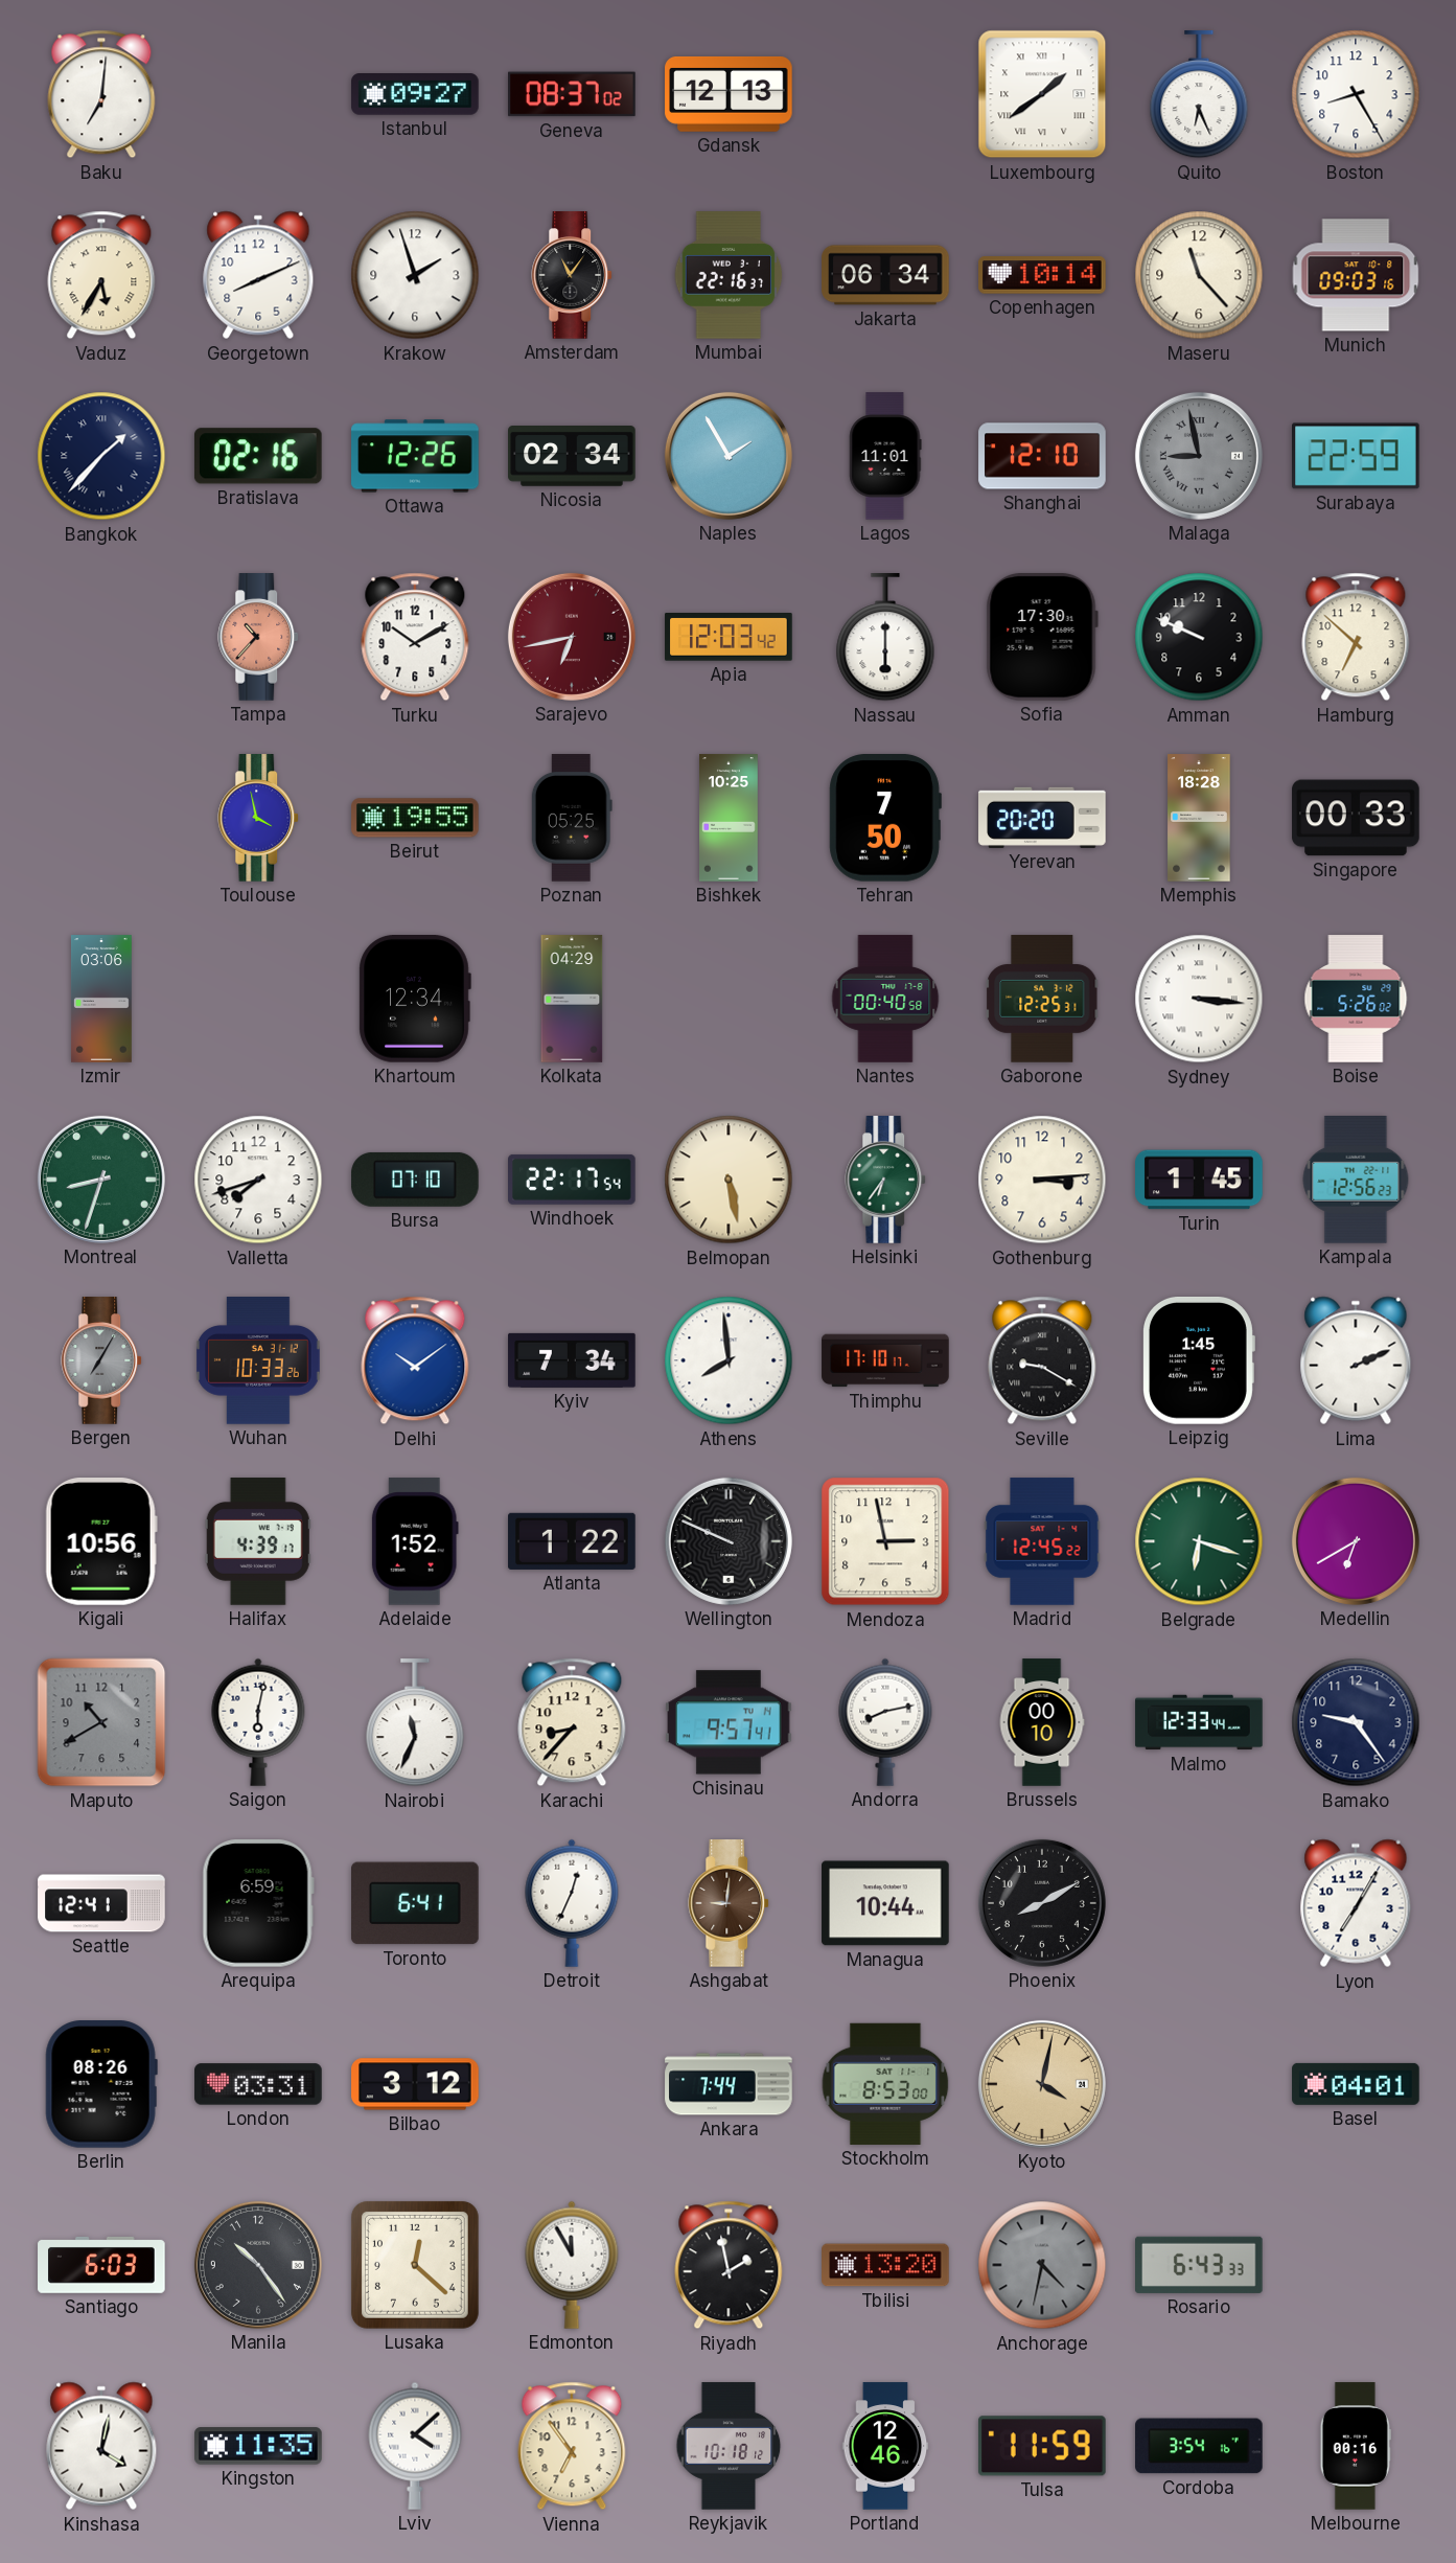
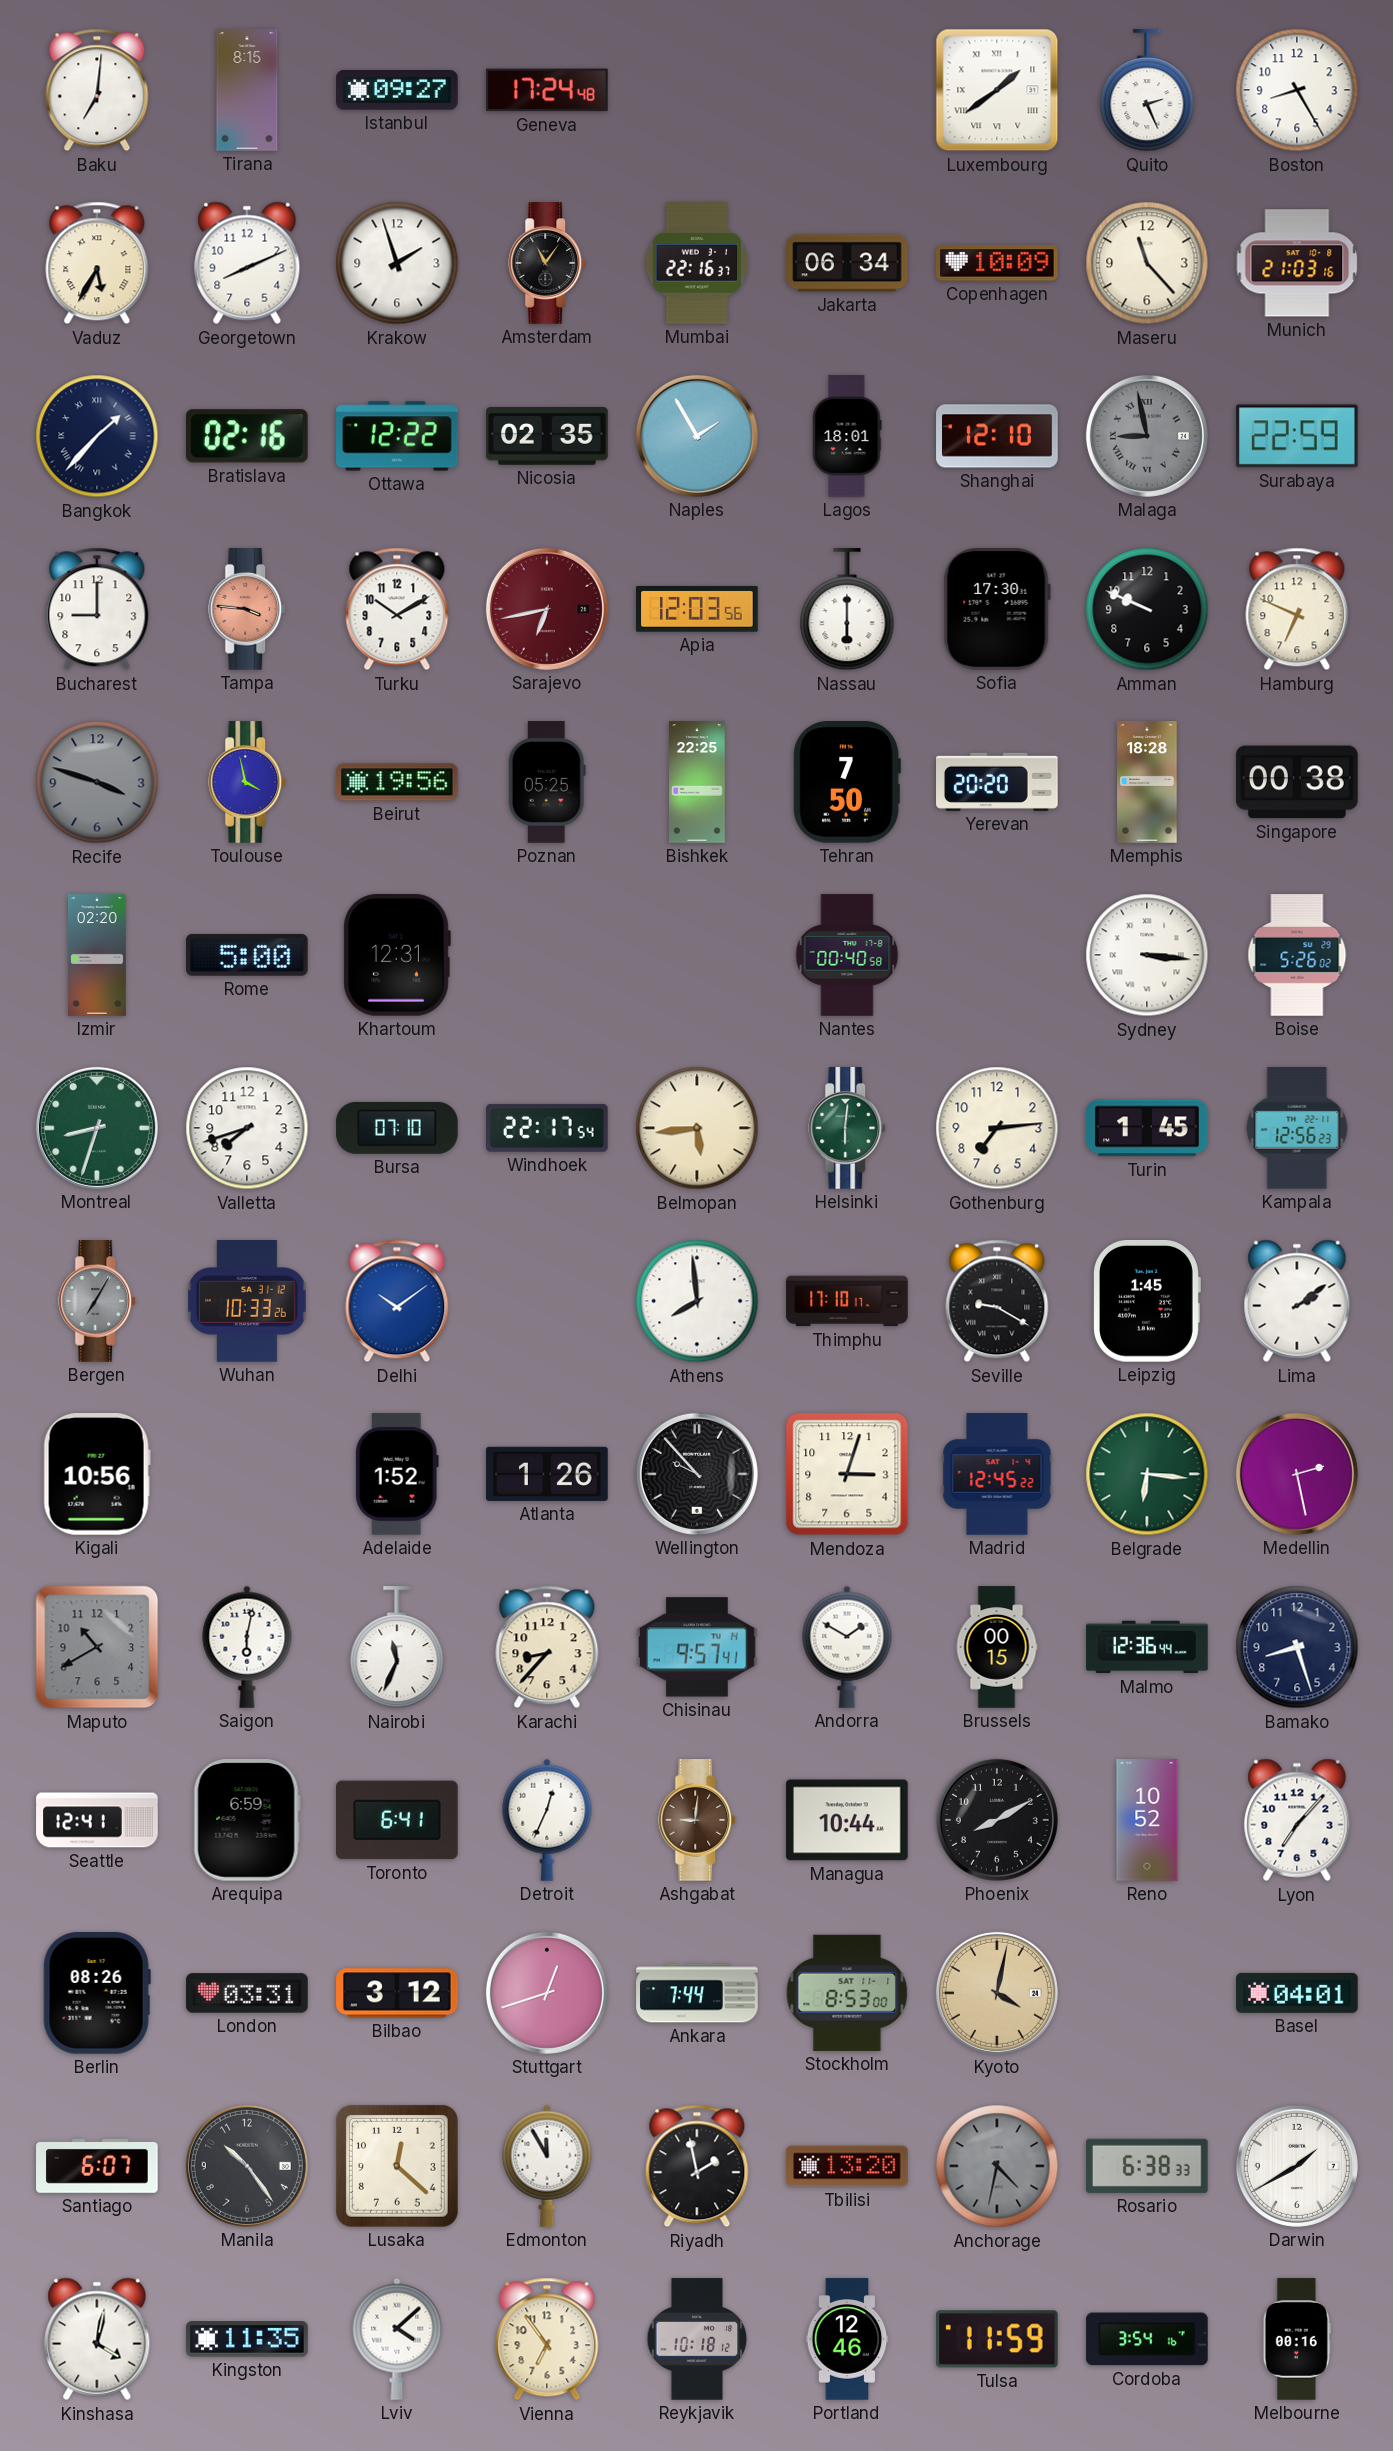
Tirana: none -> 8:15
Geneva: 08:37 -> 17:24
Gdansk: 12:13 -> none
Quito: 6:26 -> 2:26
Copenhagen: 10:14 -> 10:09
Munich: 09:03 -> 21:03
Ottawa: 12:26 -> 12:22
Nicosia: 02:34 -> 02:35
Lagos: 11:01 -> 18:01
Bucharest: none -> 9:00
Tampa: 10:37 -> 3:46
Apia: 12:03:42 -> 12:03:56
Hamburg: 6:52 -> 6:49
Recife: none -> 3:48
Beirut: 19:55 -> 19:56
Bishkek: 10:25 -> 22:25
Singapore: 00:33 -> 00:38
Izmir: 03:06 -> 02:20
Rome: none -> 5:00
Khartoum: 12:34 -> 12:31
Kolkata: 04:29 -> none
Gaborone: 12:25 -> none
Belmopan: 5:28 -> 5:44
Helsinki: 6:36 -> 6:01
Gothenburg: 3:14 -> 7:14
Kyiv: 7:34 -> none
Lima: 2:11 -> 2:09
Halifax: 4:39 -> none
Atlanta: 1:22 -> 1:26
Wellington: 9:49 -> 9:53
Mendoza: 2:58 -> 3:03
Belgrade: 6:18 -> 6:16
Medellin: 6:40 -> 2:28
Andorra: 8:13 -> 1:50
Brussels: 00:10 -> 00:15
Malmo: 12:33 -> 12:36
Bamako: 9:24 -> 8:27
Reno: none -> 10:52
Lyon: 7:05 -> 7:07
Stuttgart: none -> 12:42
Santiago: 6:03 -> 6:07
Rosario: 6:43 -> 6:38
Darwin: none -> 1:40
